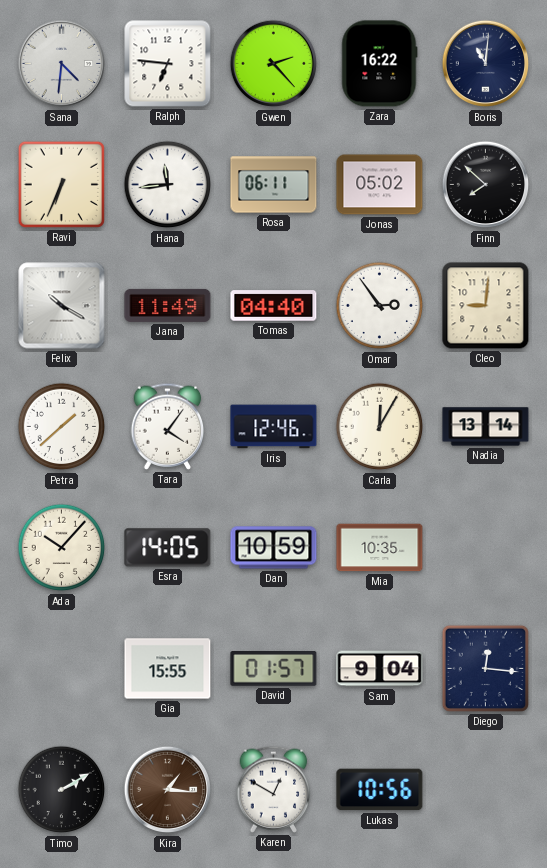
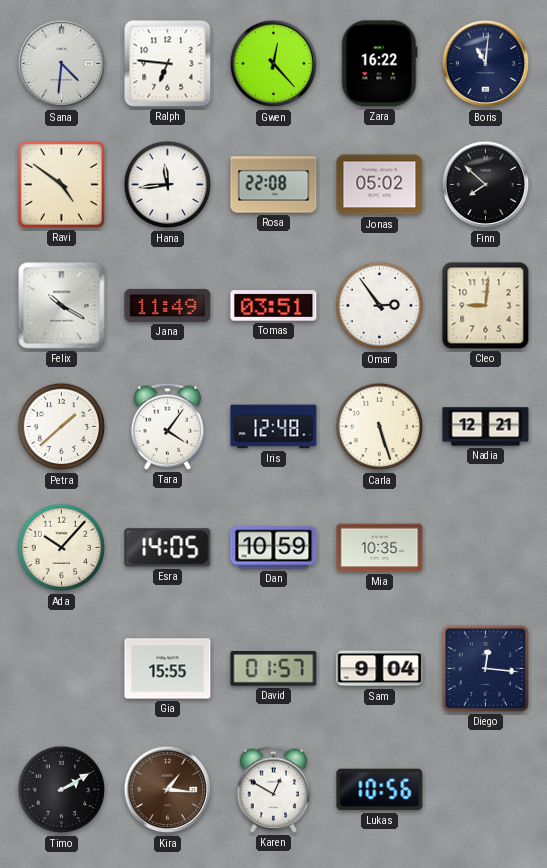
Gwen: 2:23 -> 12:23
Ravi: 6:34 -> 4:51
Rosa: 06:11 -> 22:08
Tomas: 04:40 -> 03:51
Iris: 12:46 -> 12:48
Carla: 12:05 -> 5:27
Nadia: 13:14 -> 12:21
